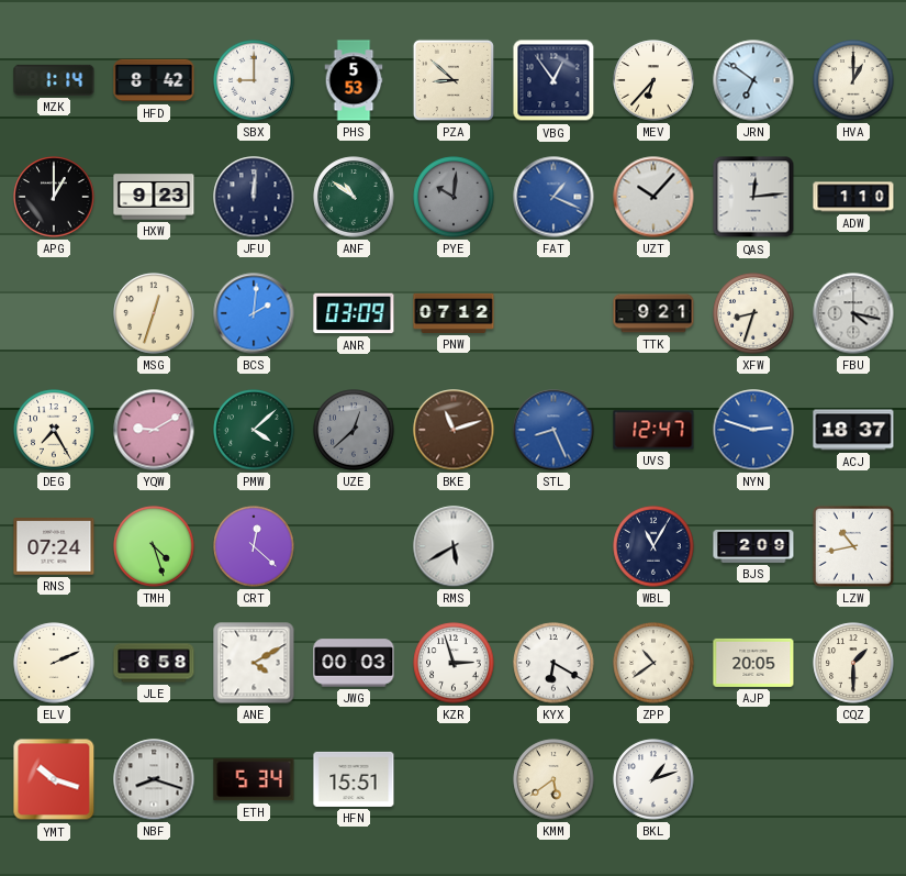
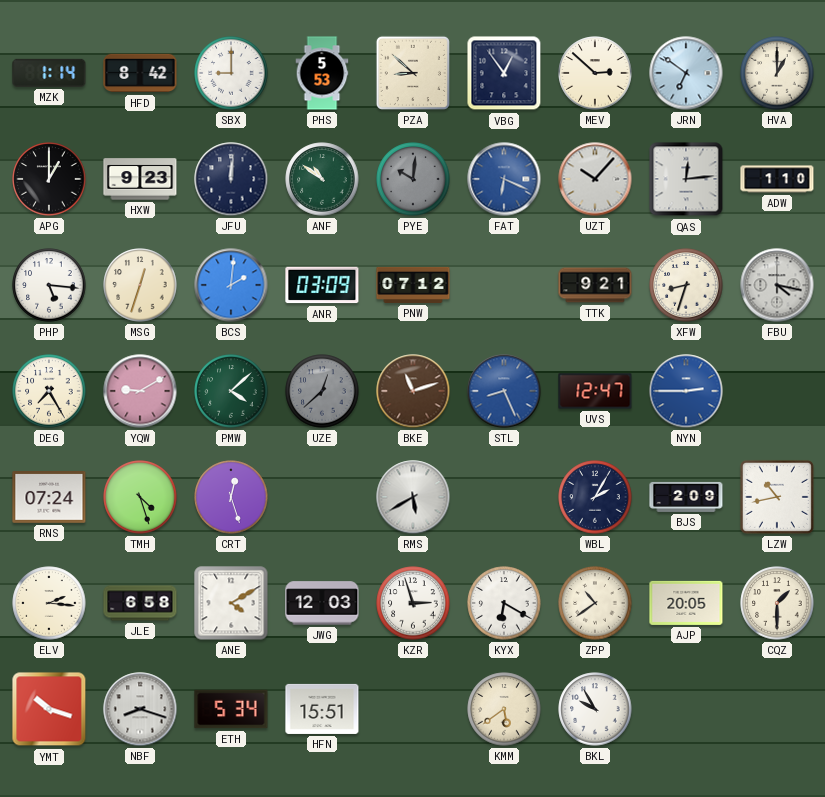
MEV: 6:37 -> 2:52
FAT: 1:19 -> 6:19
PHP: none -> 5:16
NYN: 2:48 -> 2:45
ACJ: 18:37 -> none
CRT: 12:22 -> 12:27
WBL: 11:05 -> 2:05
ELV: 2:11 -> 2:16
JWG: 00:03 -> 12:03
BKL: 1:12 -> 9:55
